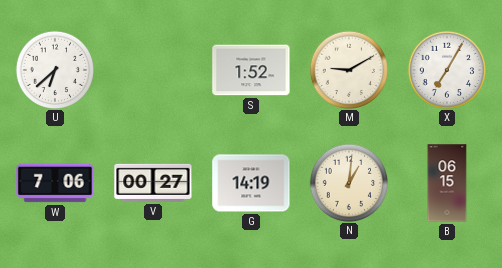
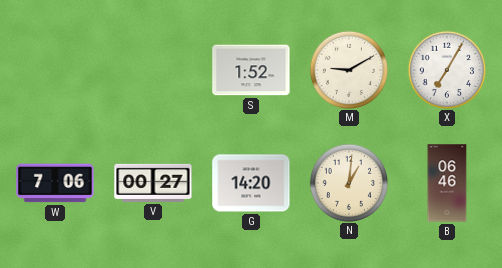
U: 6:38 -> none
G: 14:19 -> 14:20
B: 06:15 -> 06:46
